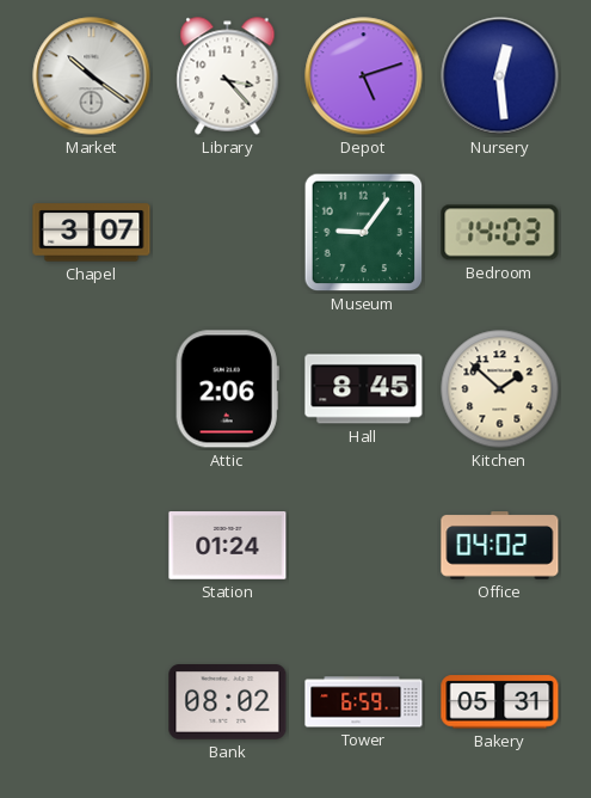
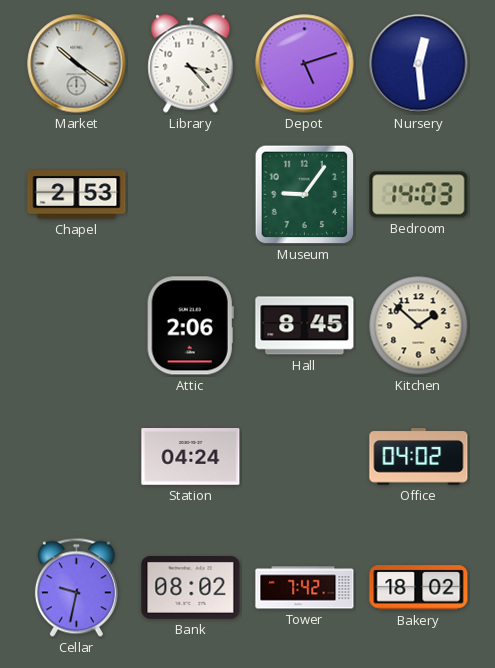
Chapel: 3:07 -> 2:53
Station: 01:24 -> 04:24
Cellar: none -> 9:32
Tower: 6:59 -> 7:42
Bakery: 05:31 -> 18:02
